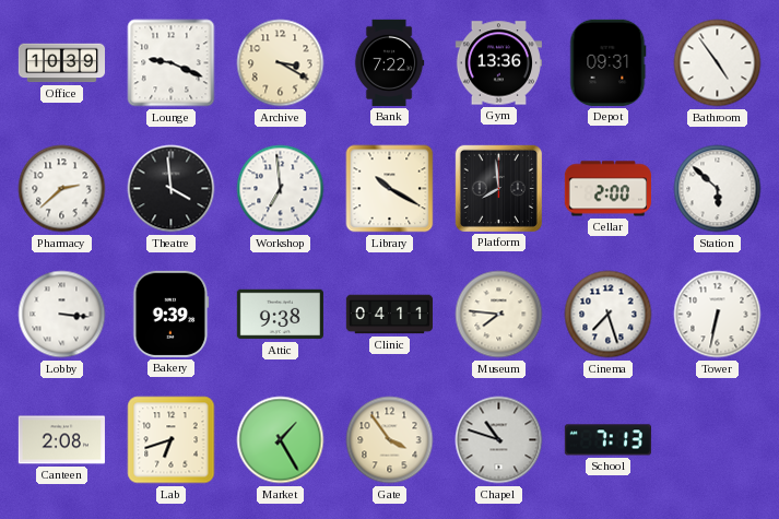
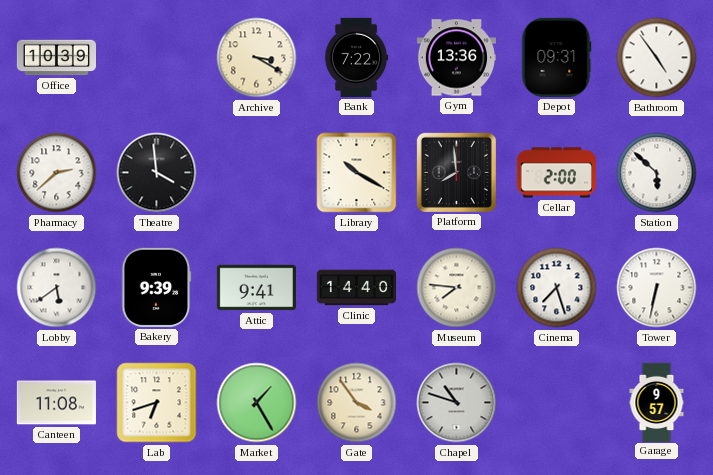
Lounge: 9:19 -> none
Workshop: 6:59 -> none
Lobby: 3:16 -> 5:39
Attic: 9:38 -> 9:41
Clinic: 04:11 -> 14:40
Canteen: 2:08 -> 11:08
School: 7:13 -> none
Garage: none -> 9:57
